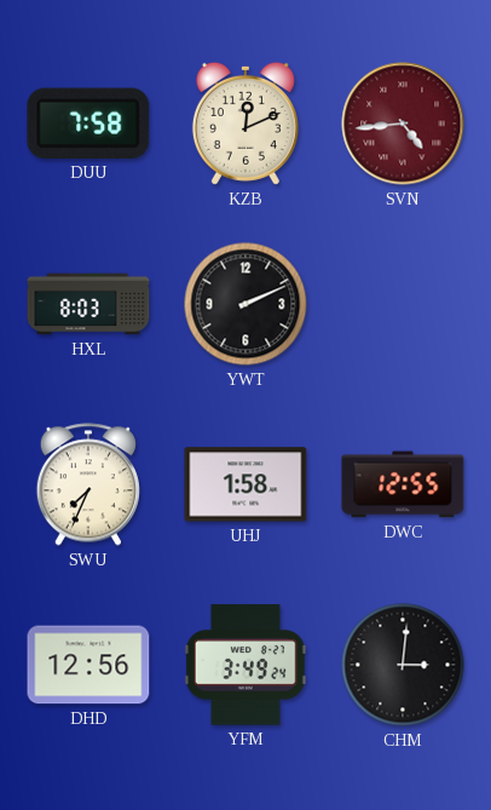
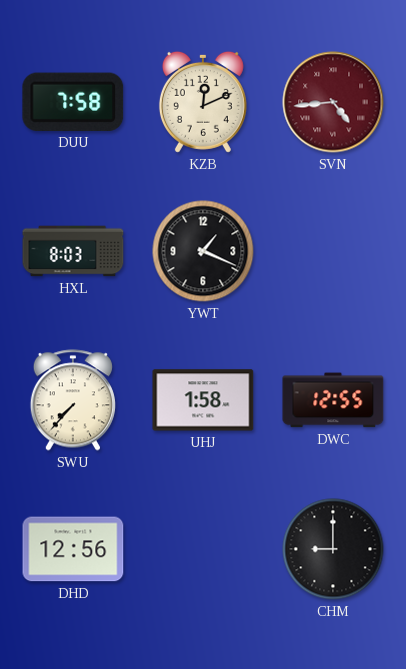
YWT: 2:11 -> 1:19
SWU: 7:34 -> 7:37
YFM: 3:49 -> none
CHM: 3:01 -> 9:00
